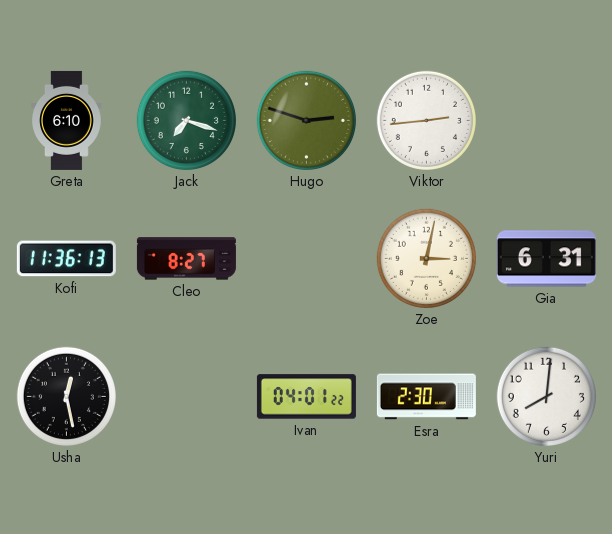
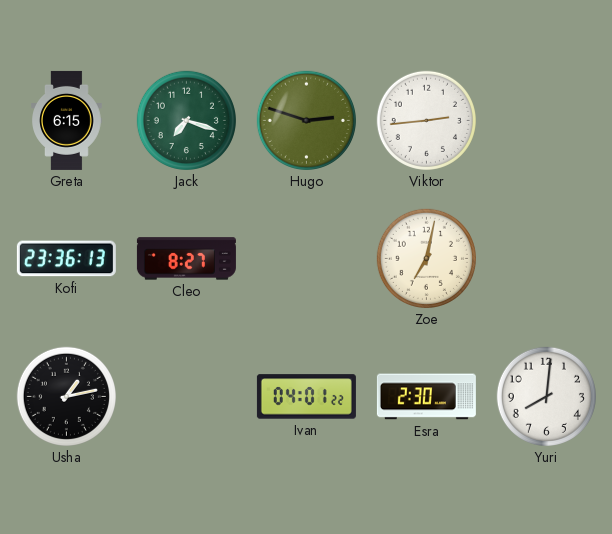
Greta: 6:10 -> 6:15
Kofi: 11:36 -> 23:36
Zoe: 3:02 -> 7:02
Gia: 6:31 -> none
Usha: 12:28 -> 1:13
